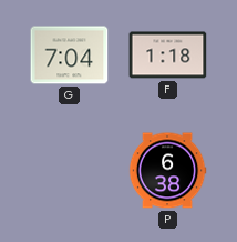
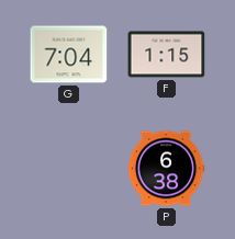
F: 1:18 -> 1:15
